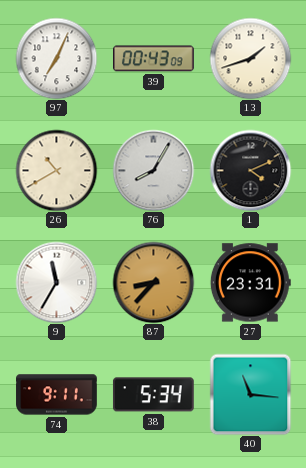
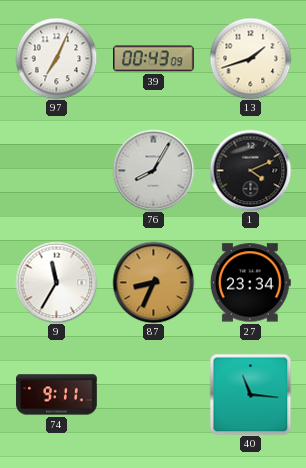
26: 10:40 -> none
87: 8:37 -> 8:34
27: 23:31 -> 23:34
38: 5:34 -> none
